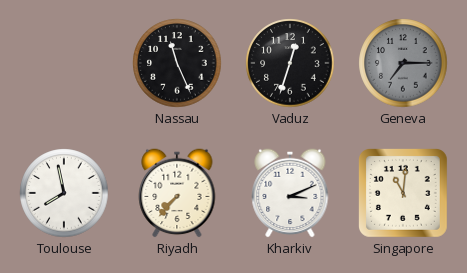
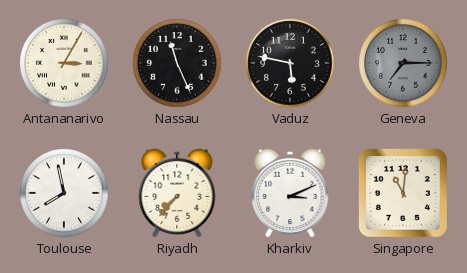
Antananarivo: none -> 3:05
Vaduz: 12:33 -> 5:47
